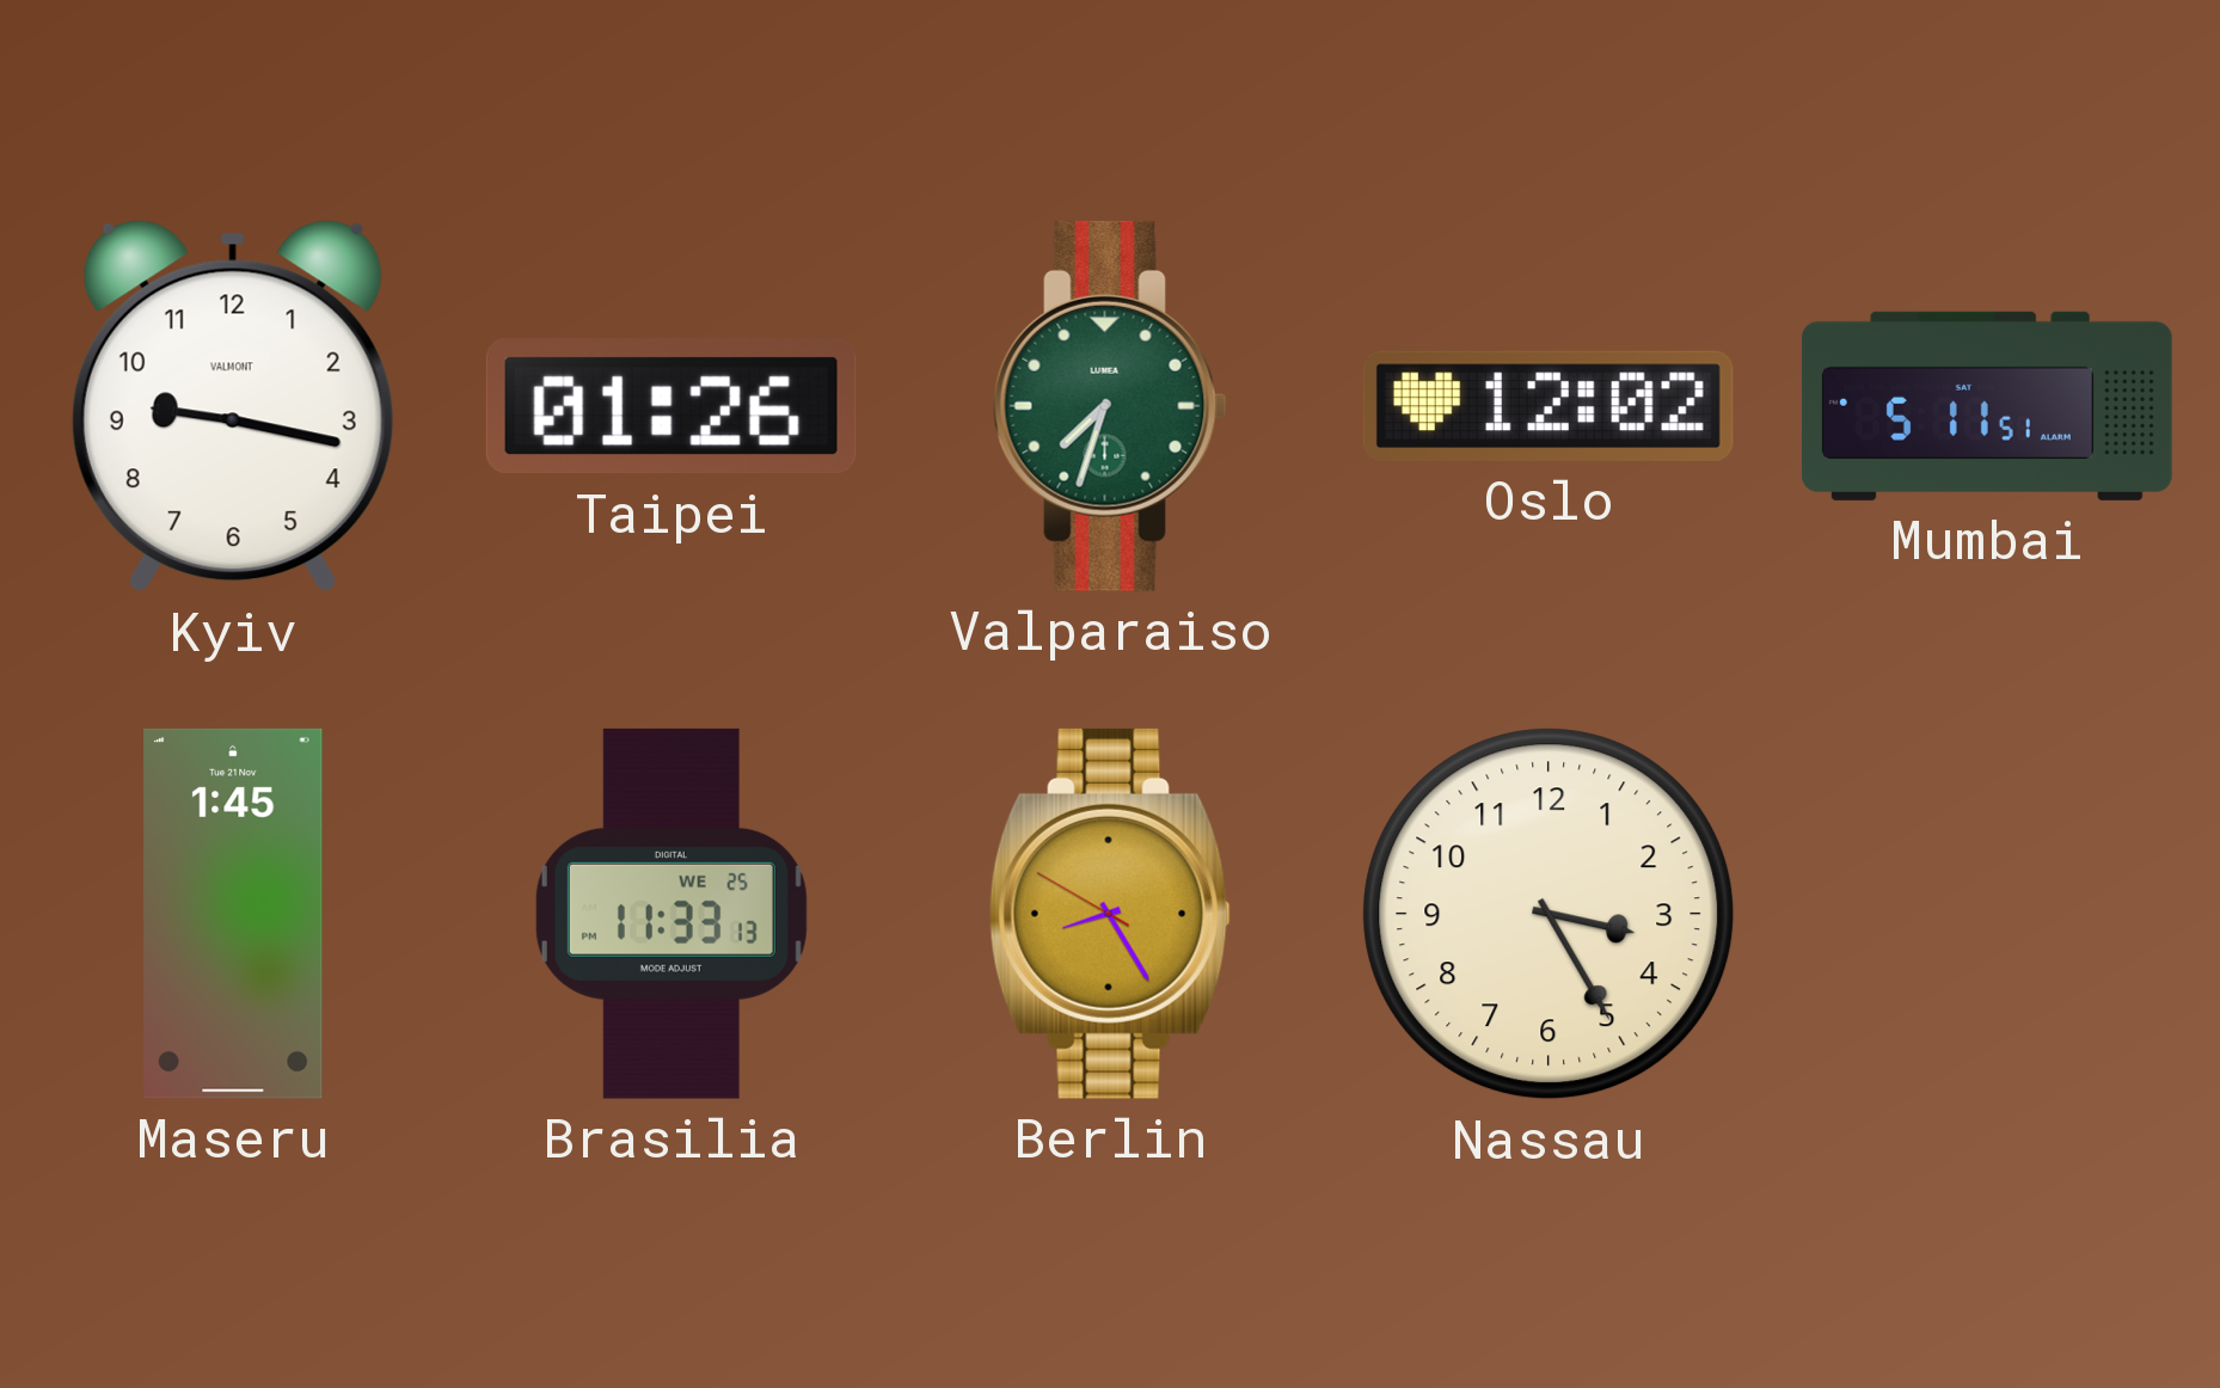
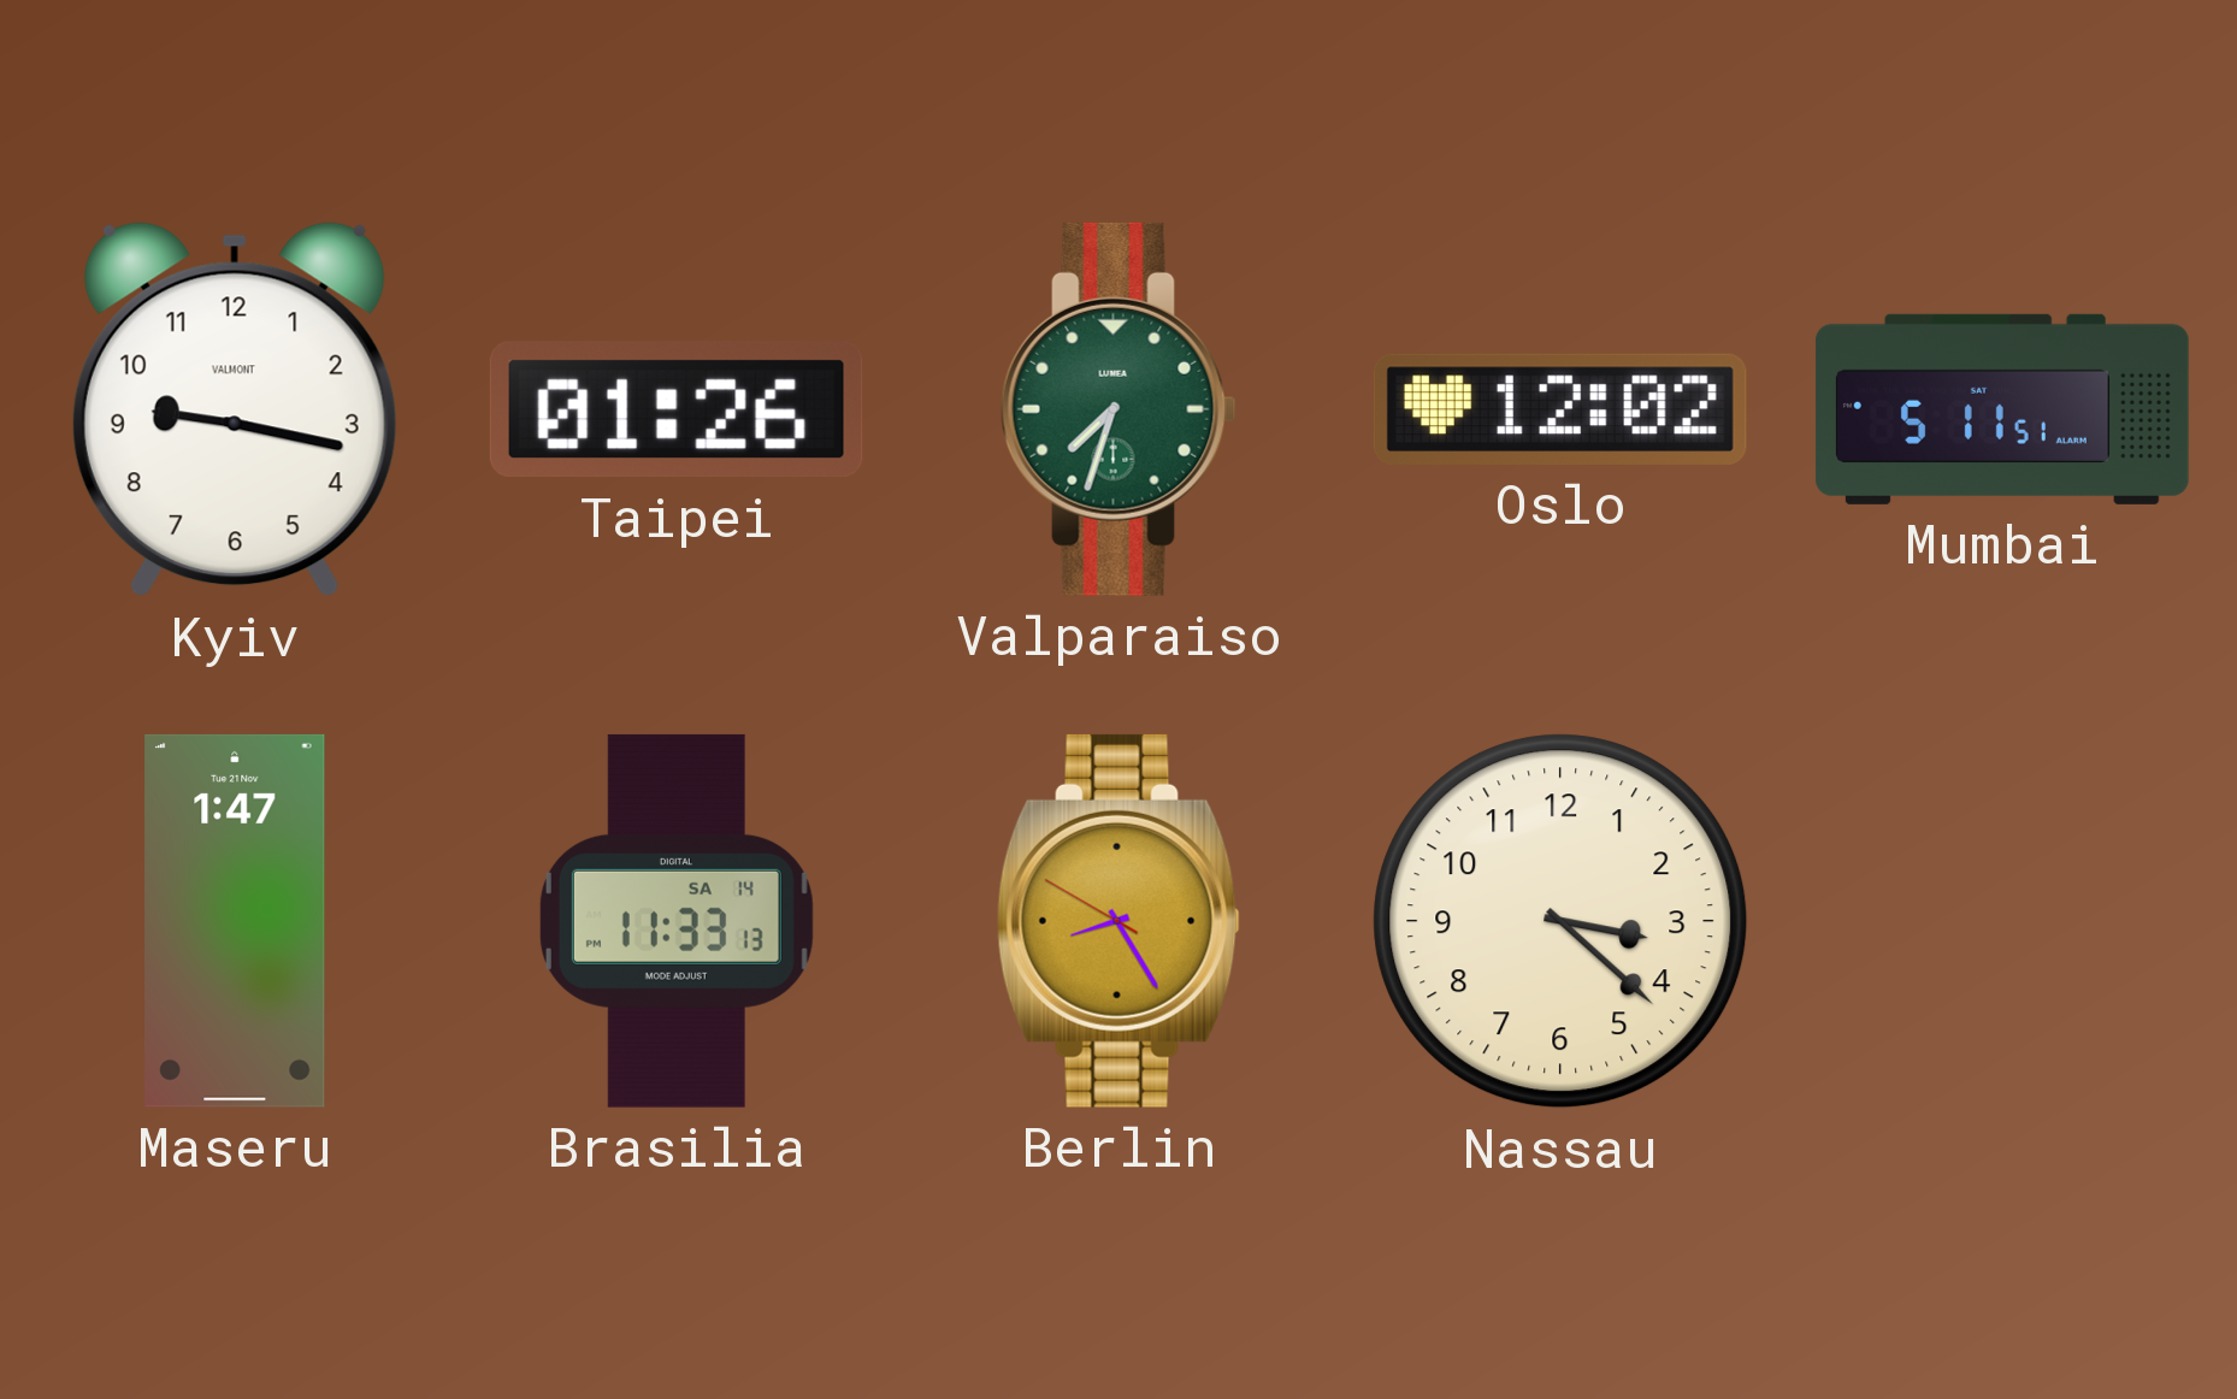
Maseru: 1:45 -> 1:47
Brasilia date: WE 25 -> SA 14
Nassau: 3:25 -> 3:22
